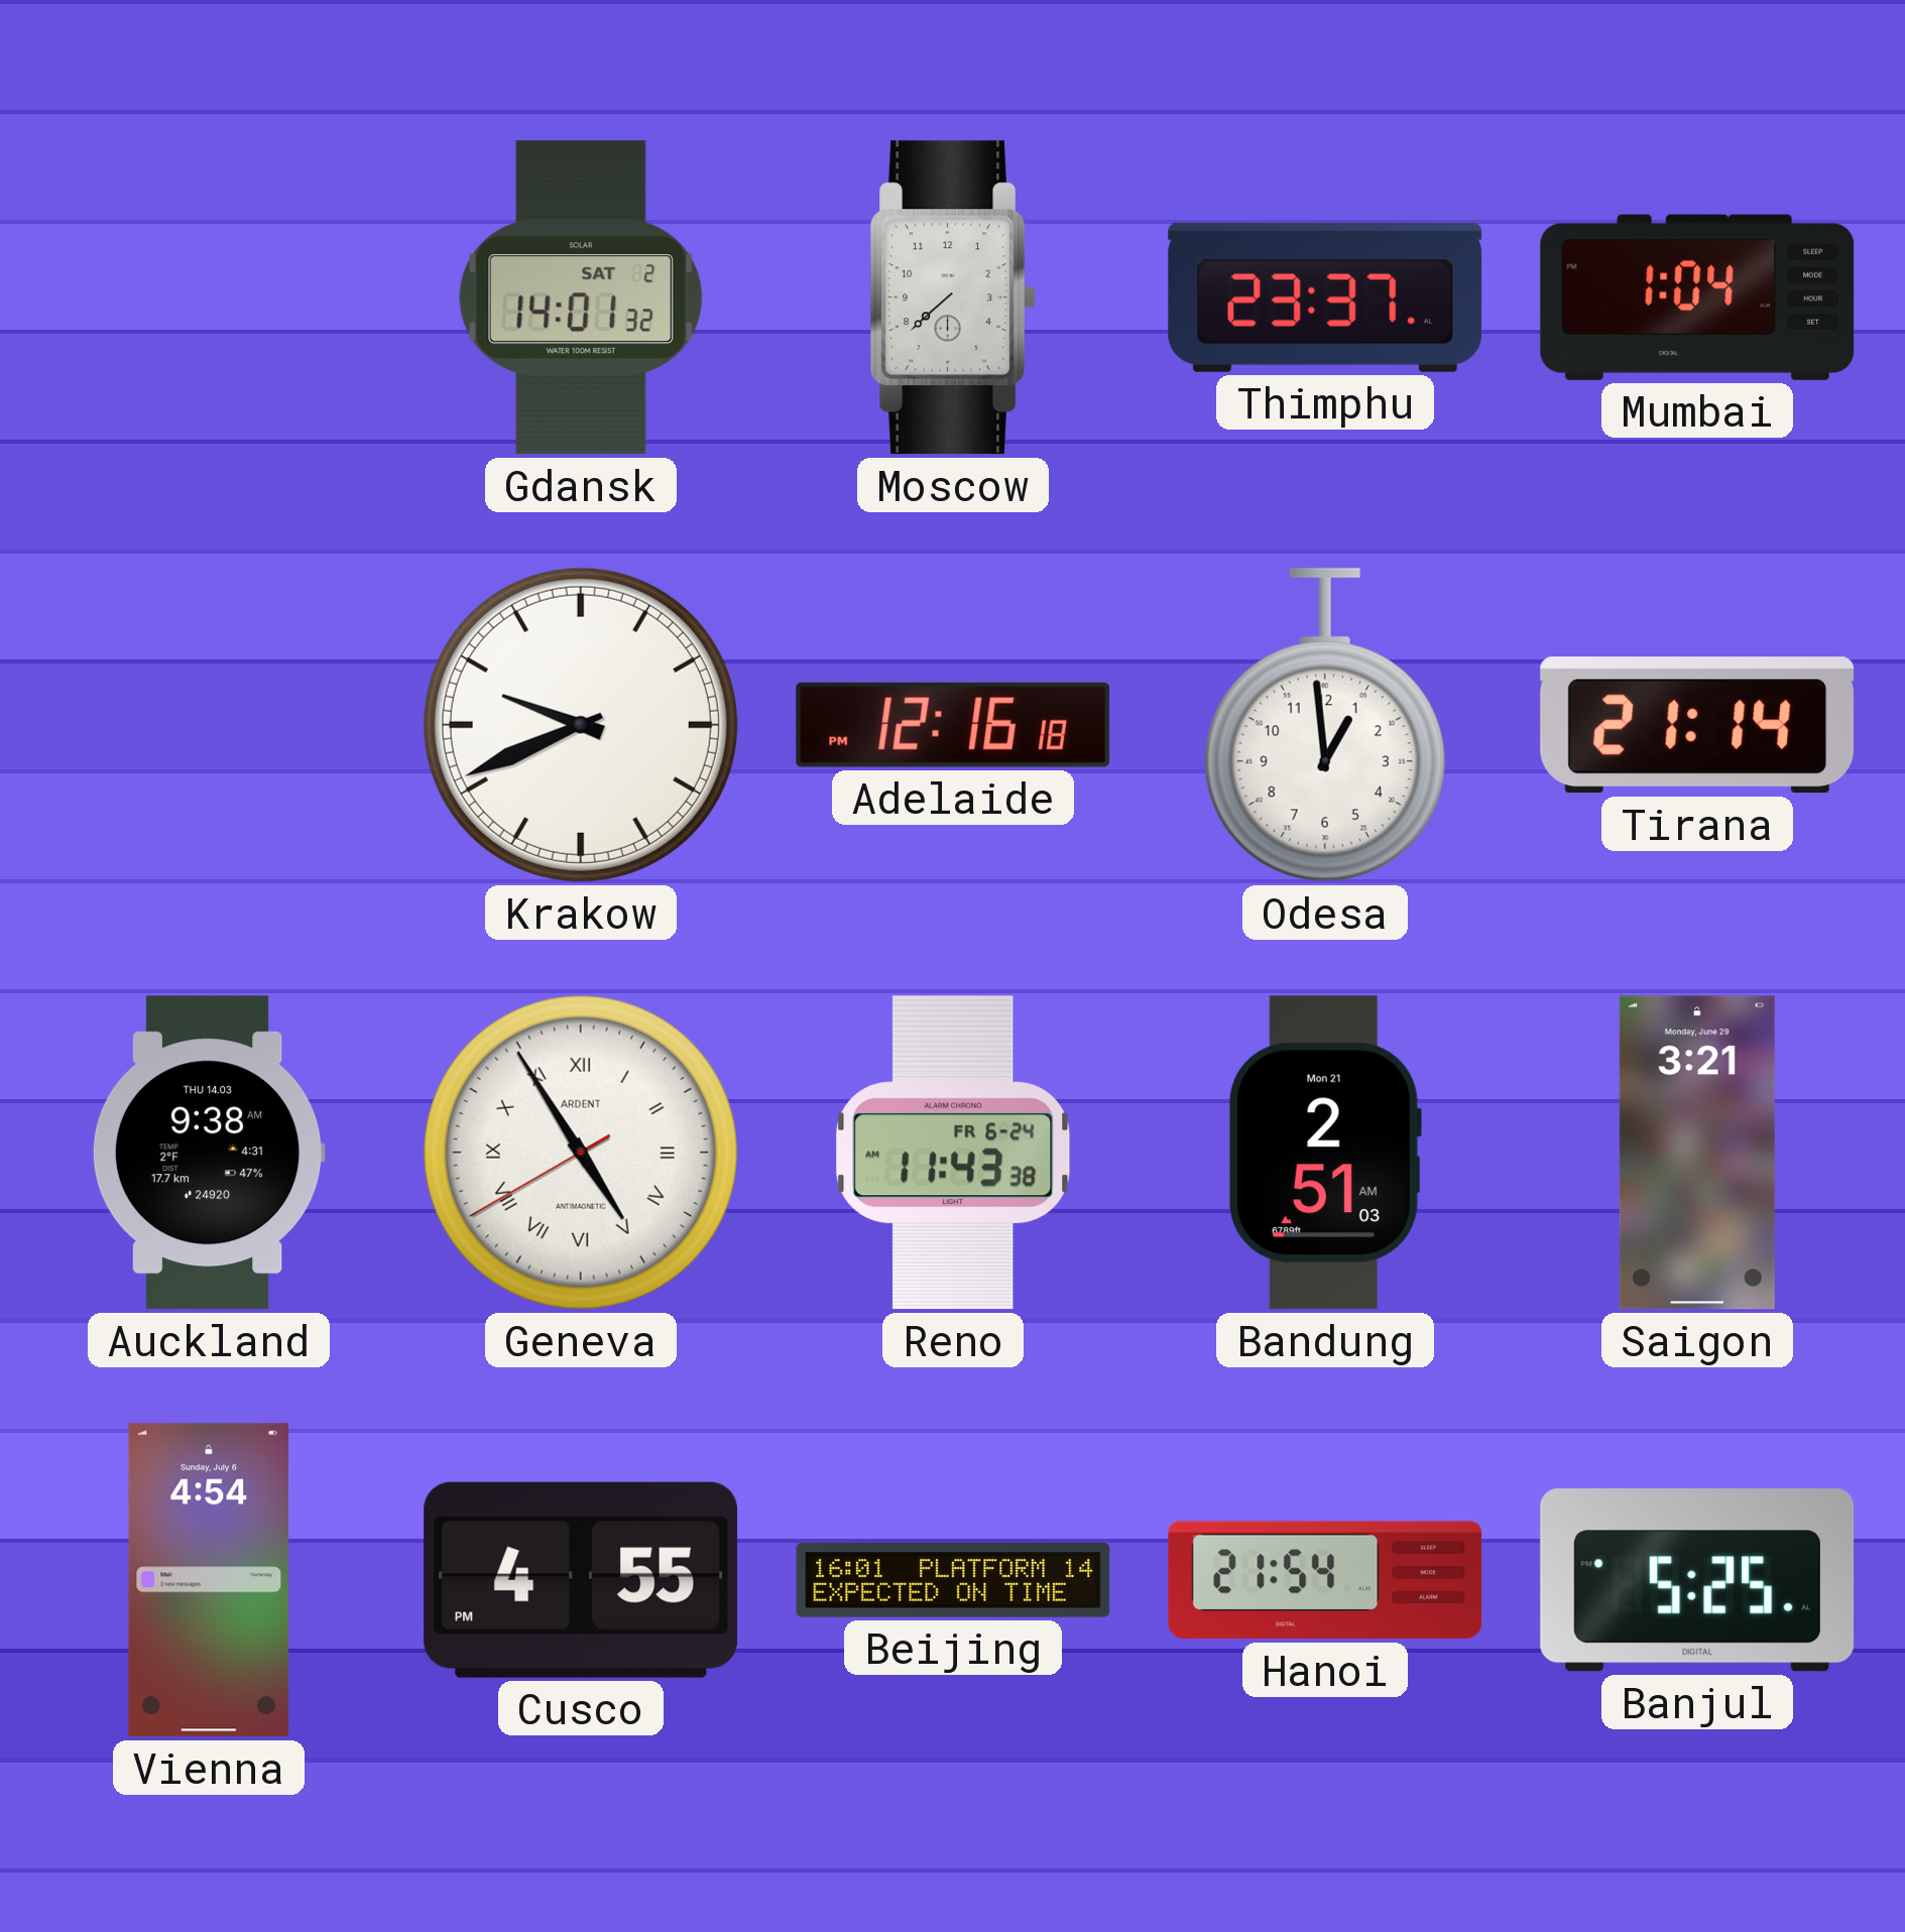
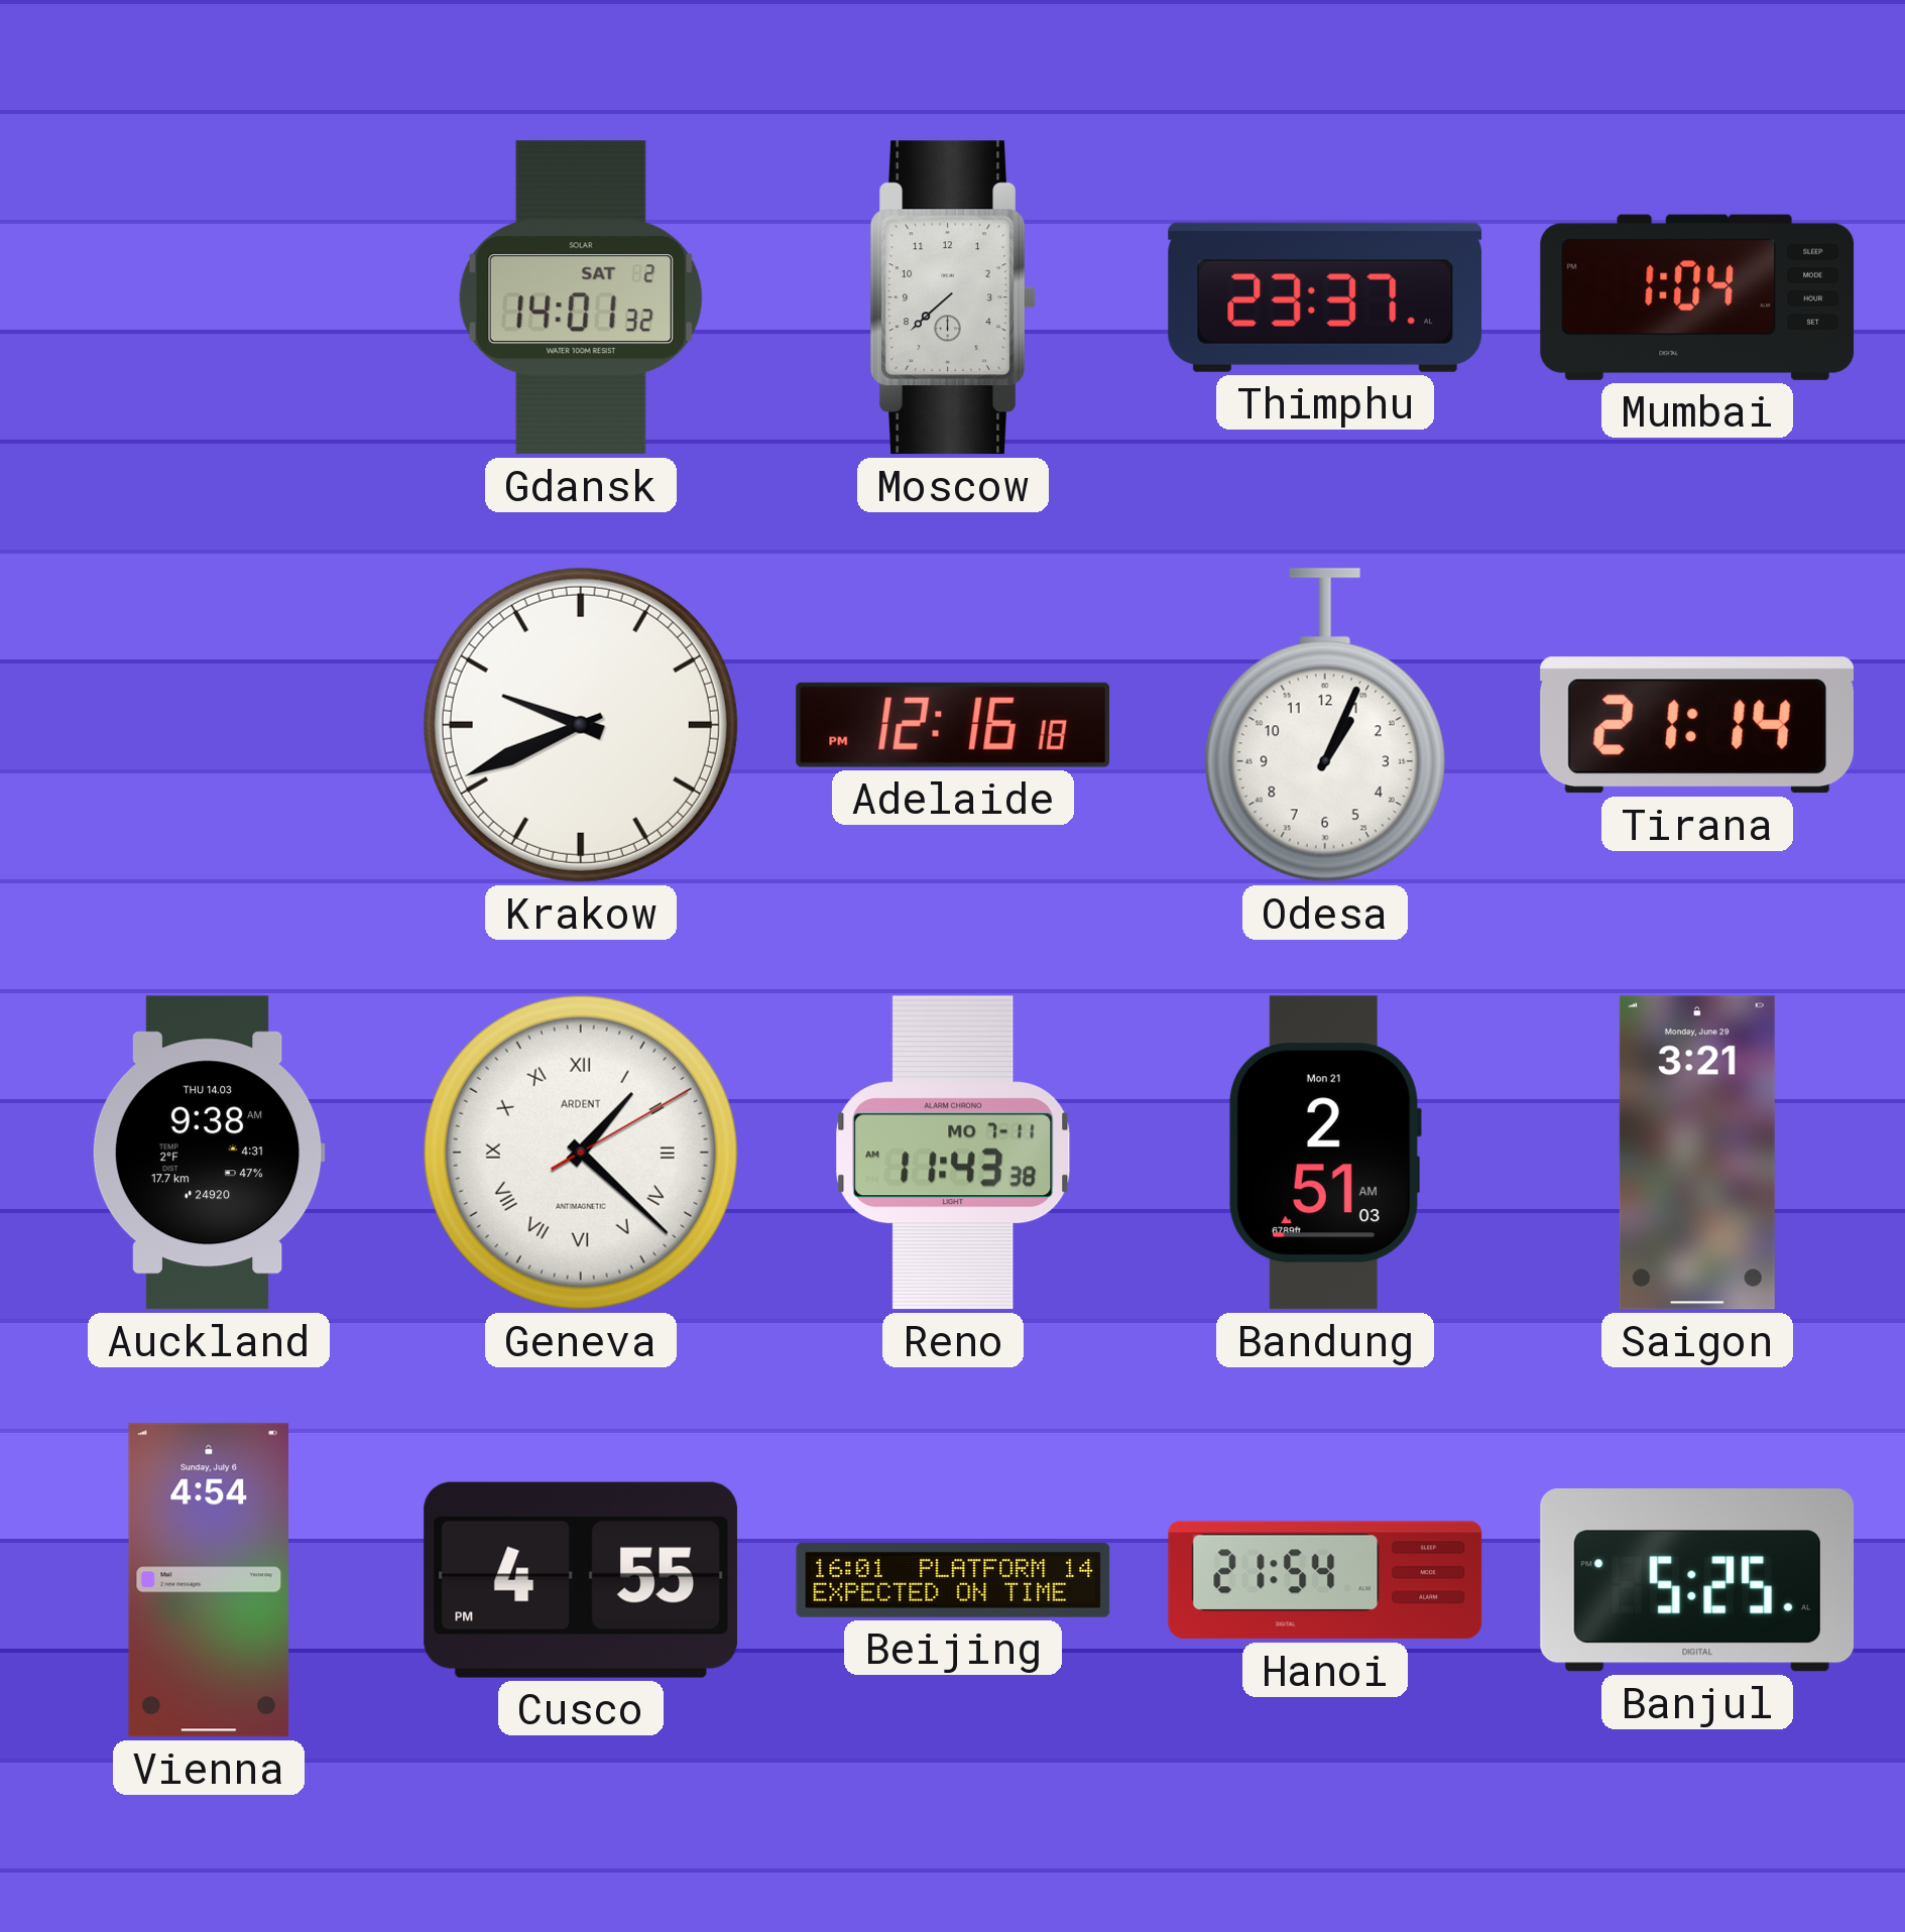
Odesa: 12:59 -> 1:04
Geneva: 4:54 -> 1:22
Reno date: FR 6-24 -> MO 7-11
